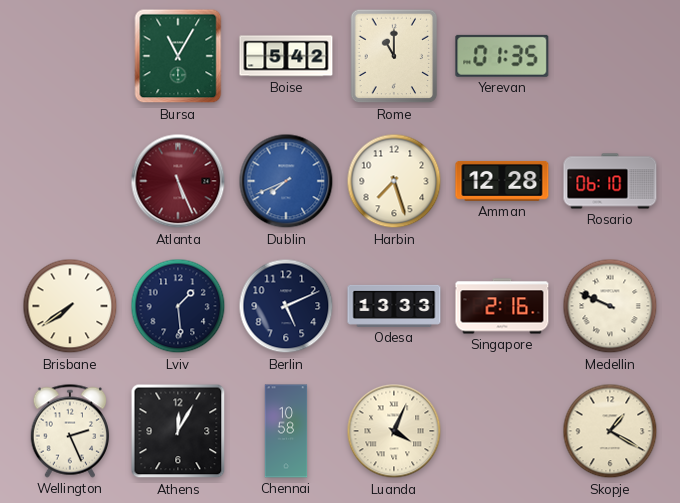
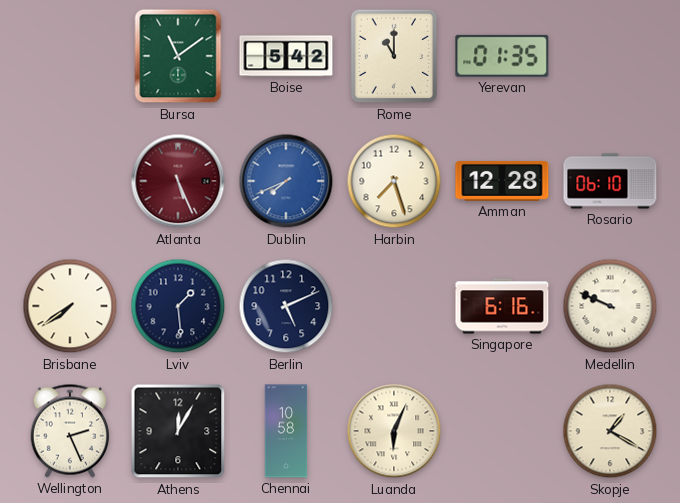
Bursa: 11:05 -> 11:09
Odesa: 13:33 -> none
Singapore: 2:16 -> 6:16
Luanda: 4:04 -> 6:04
